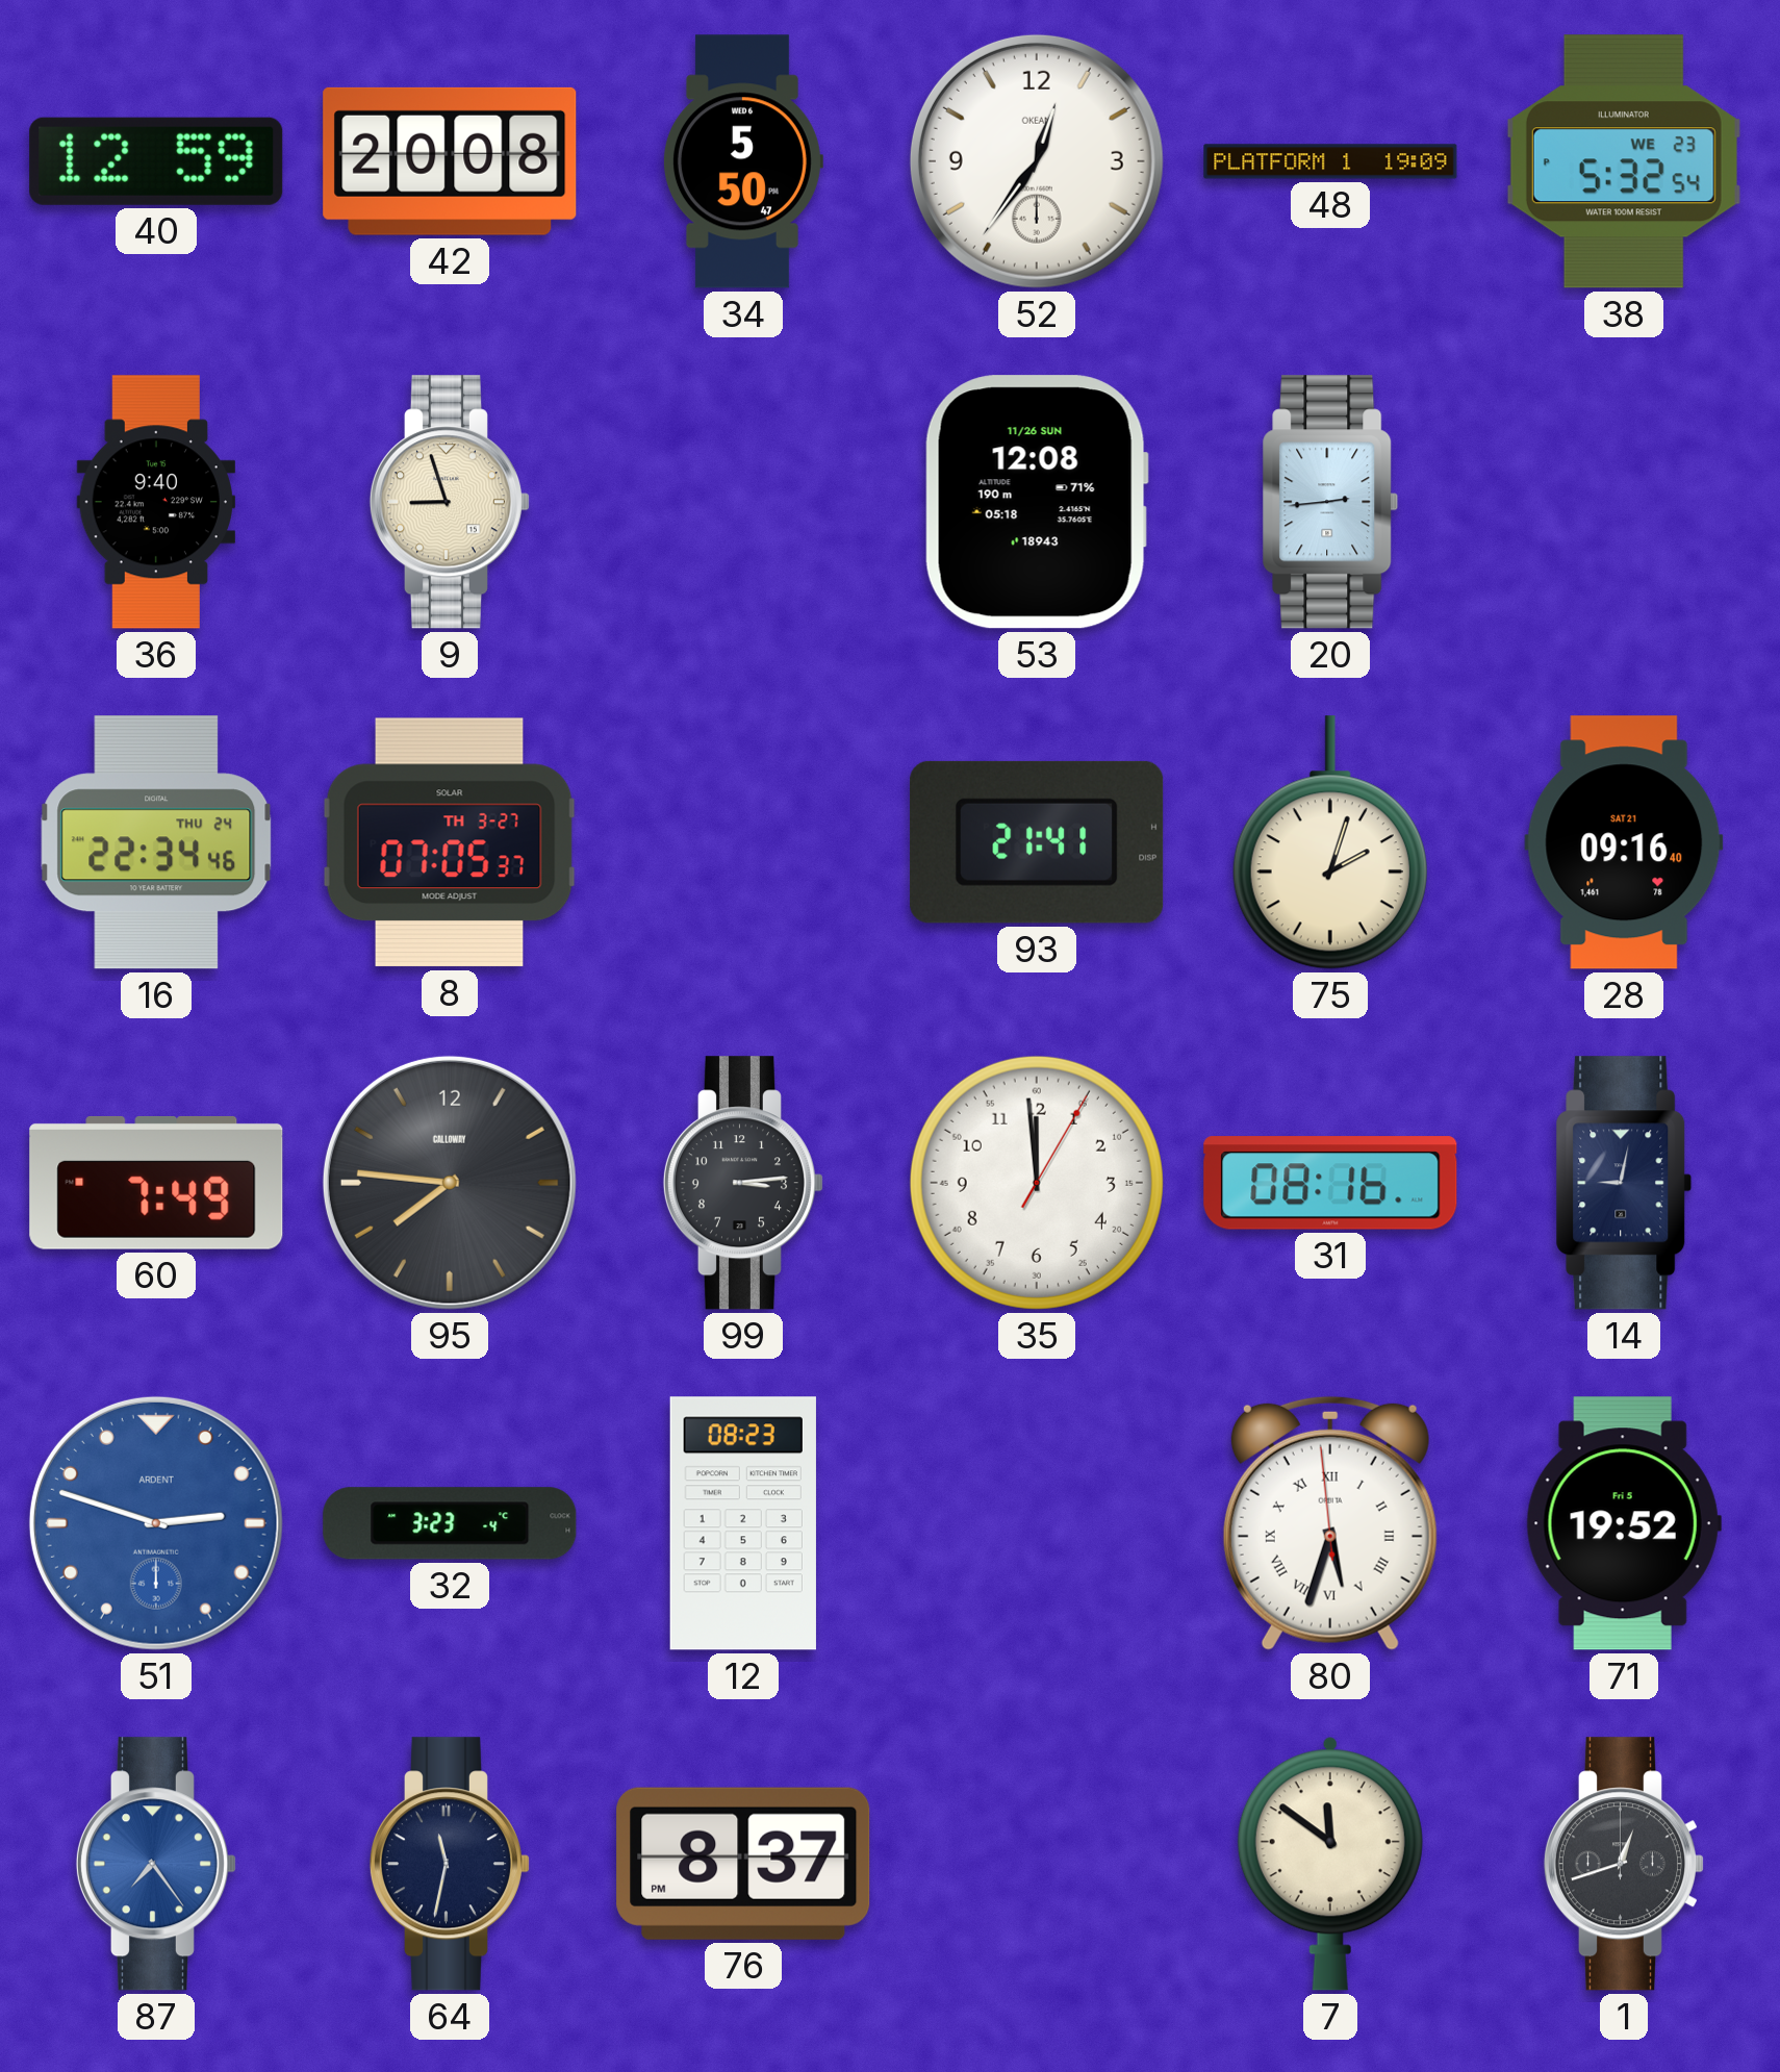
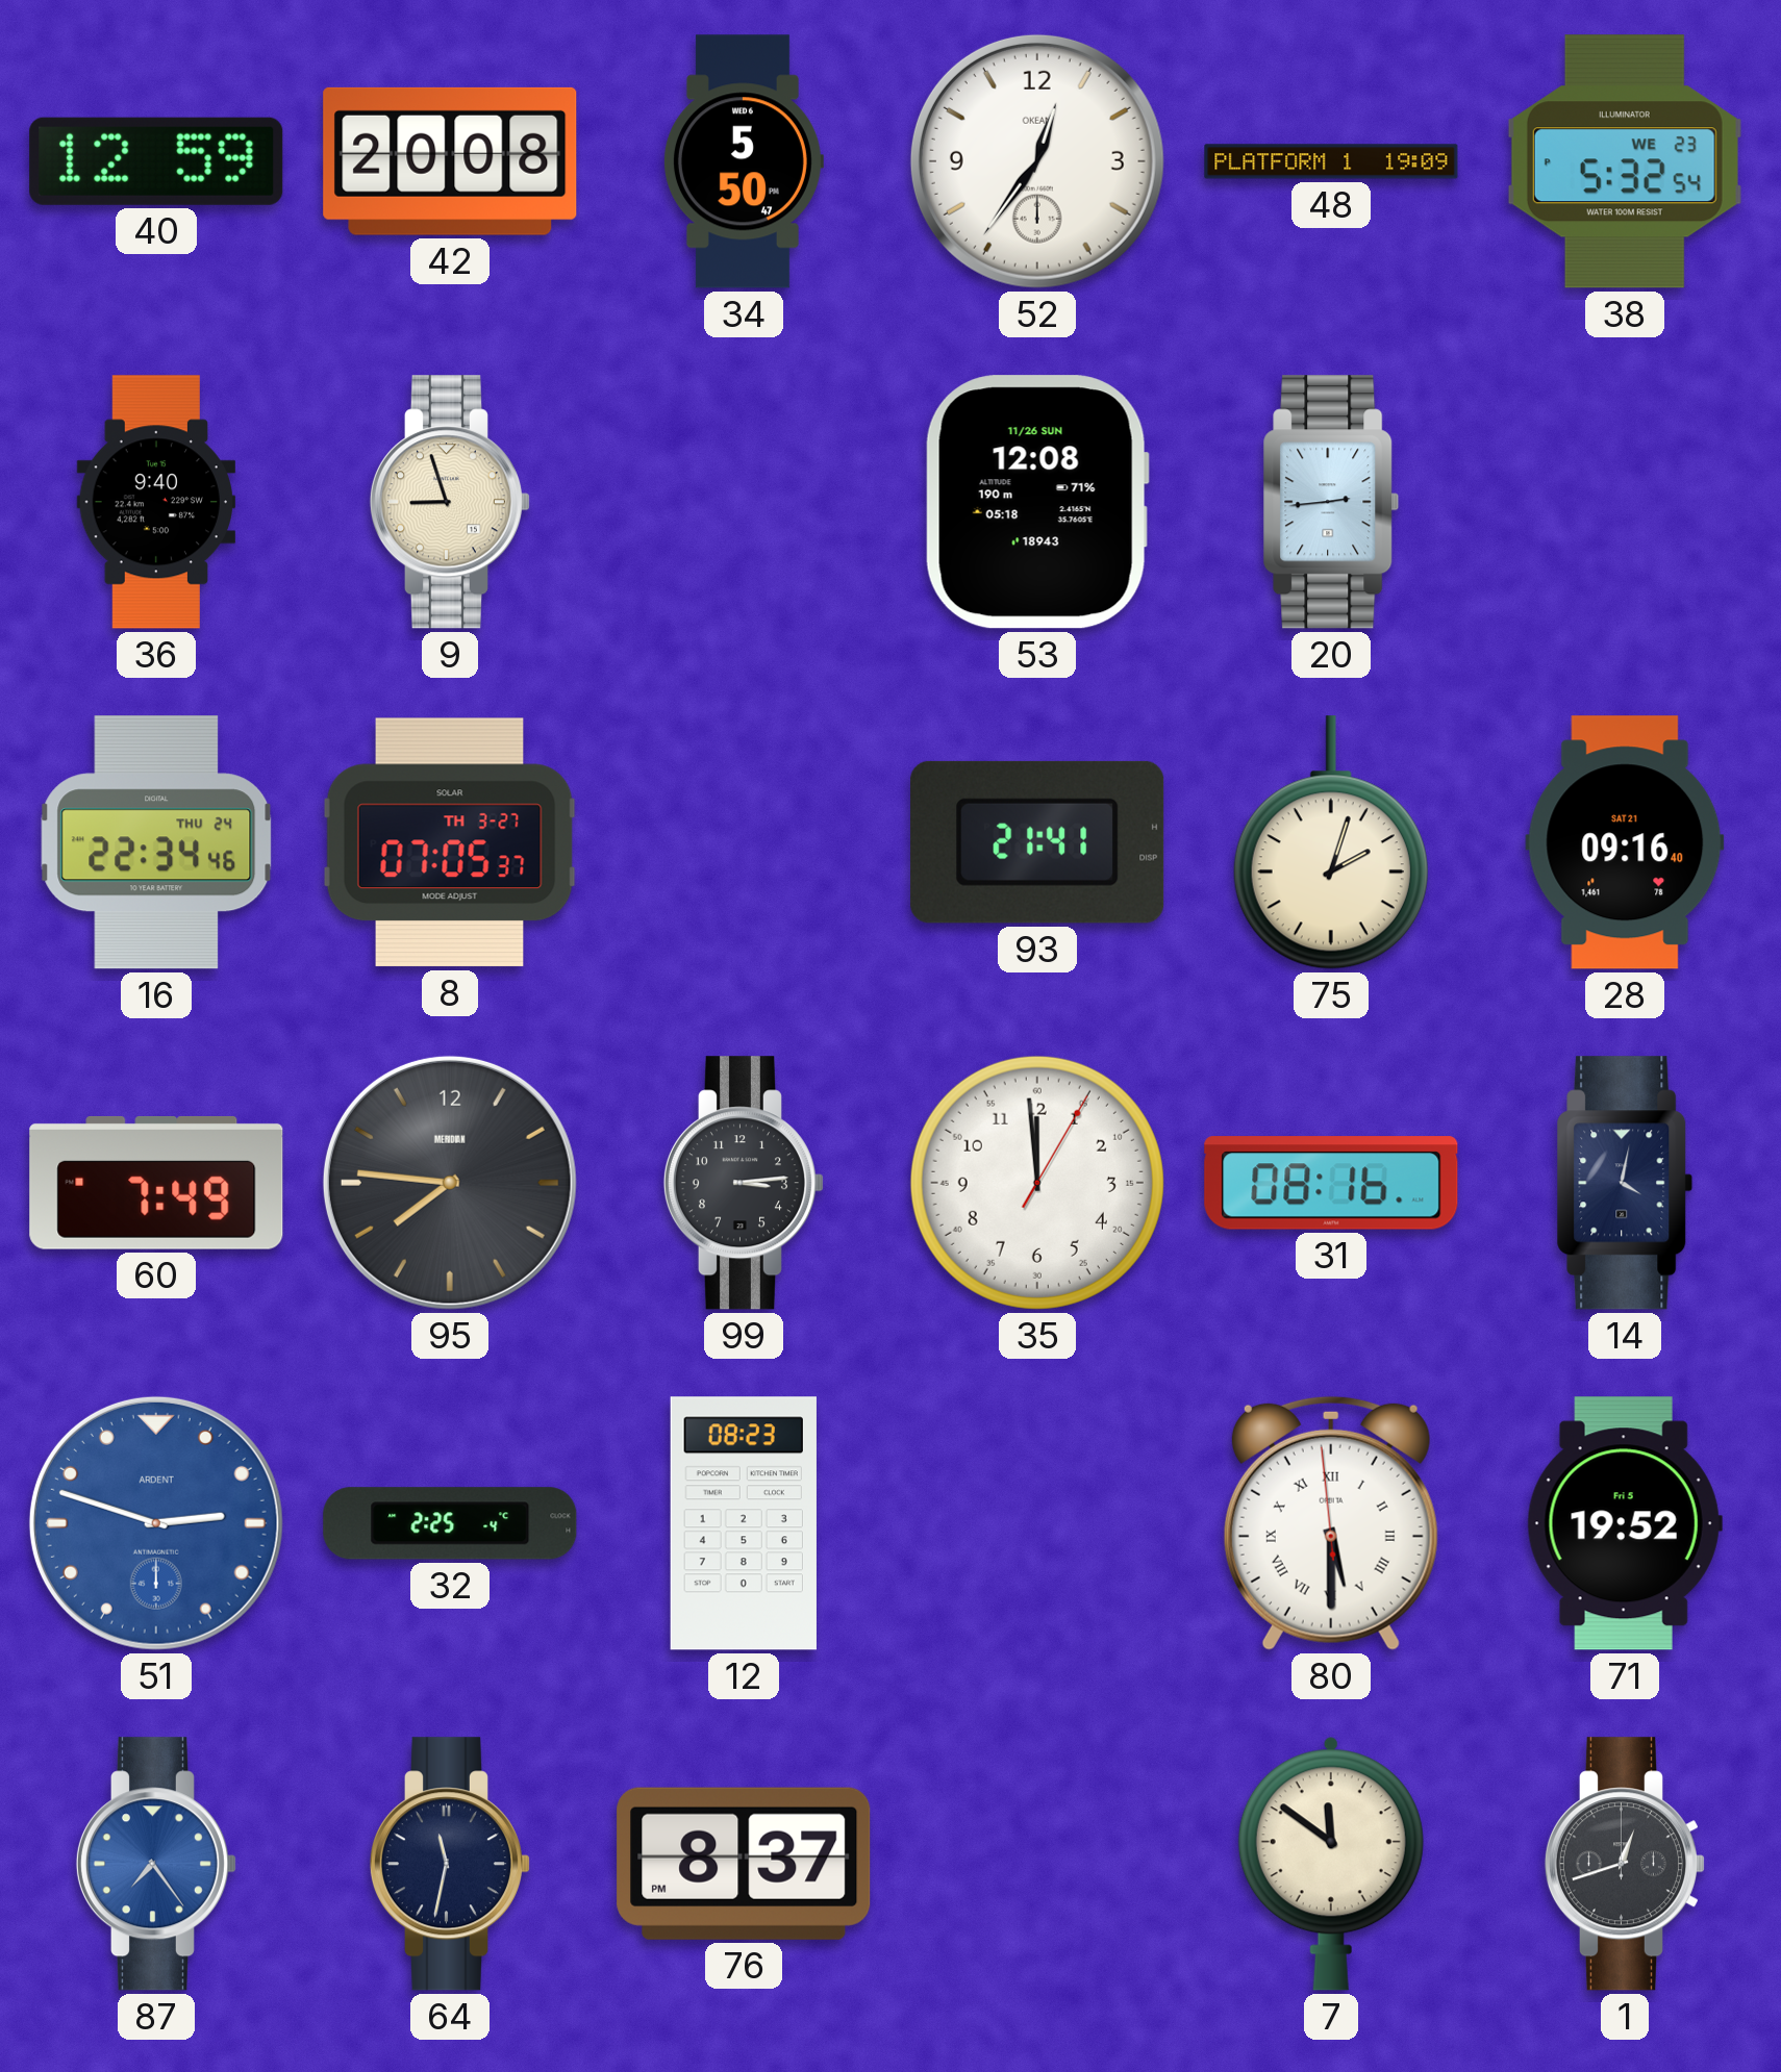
95 brand: CALLOWAY -> MERIDIAN
14: 9:02 -> 4:02
32: 3:23 -> 2:25
80: 5:32 -> 5:29
